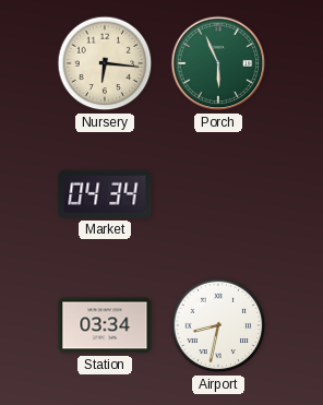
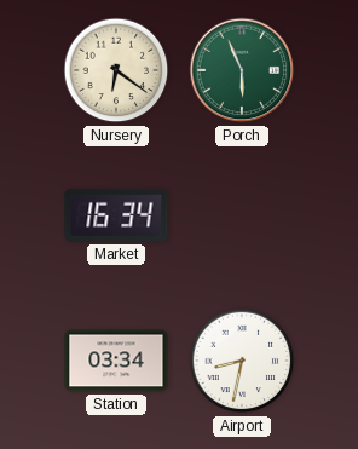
Nursery: 6:16 -> 6:21
Market: 04:34 -> 16:34
